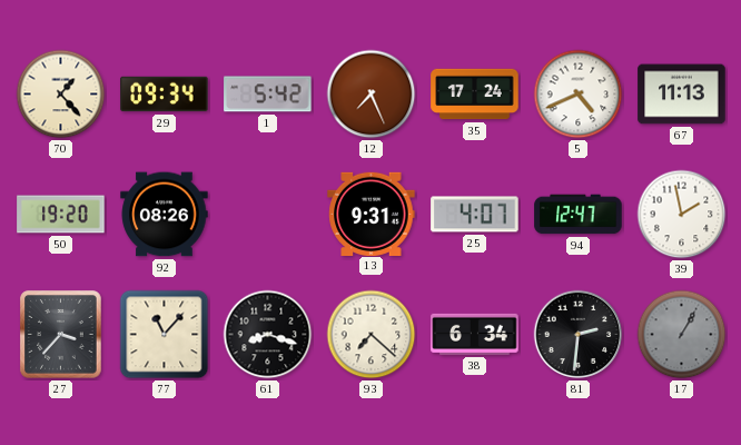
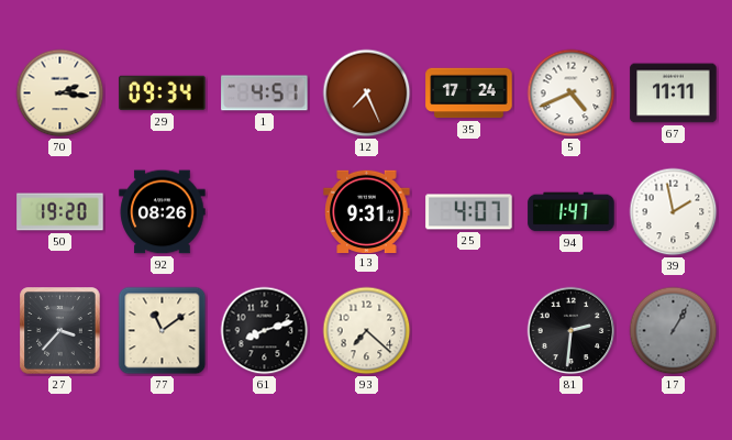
70: 1:23 -> 2:16
1: 5:42 -> 4:51
67: 11:13 -> 11:11
94: 12:47 -> 1:47
77: 11:07 -> 11:09
61: 8:18 -> 8:12
38: 6:34 -> none
